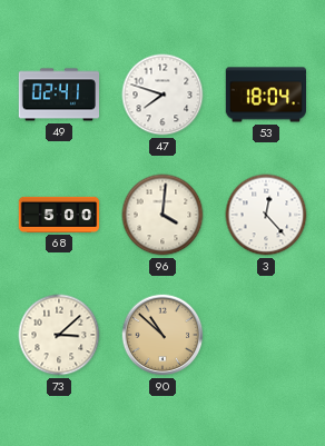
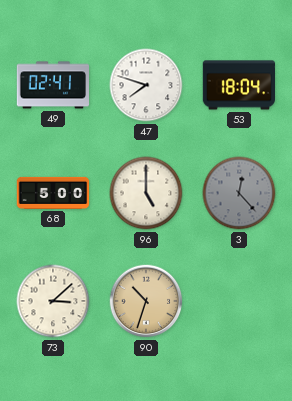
96: 4:01 -> 5:00
3 dial: white -> grey
90: 10:52 -> 10:33
